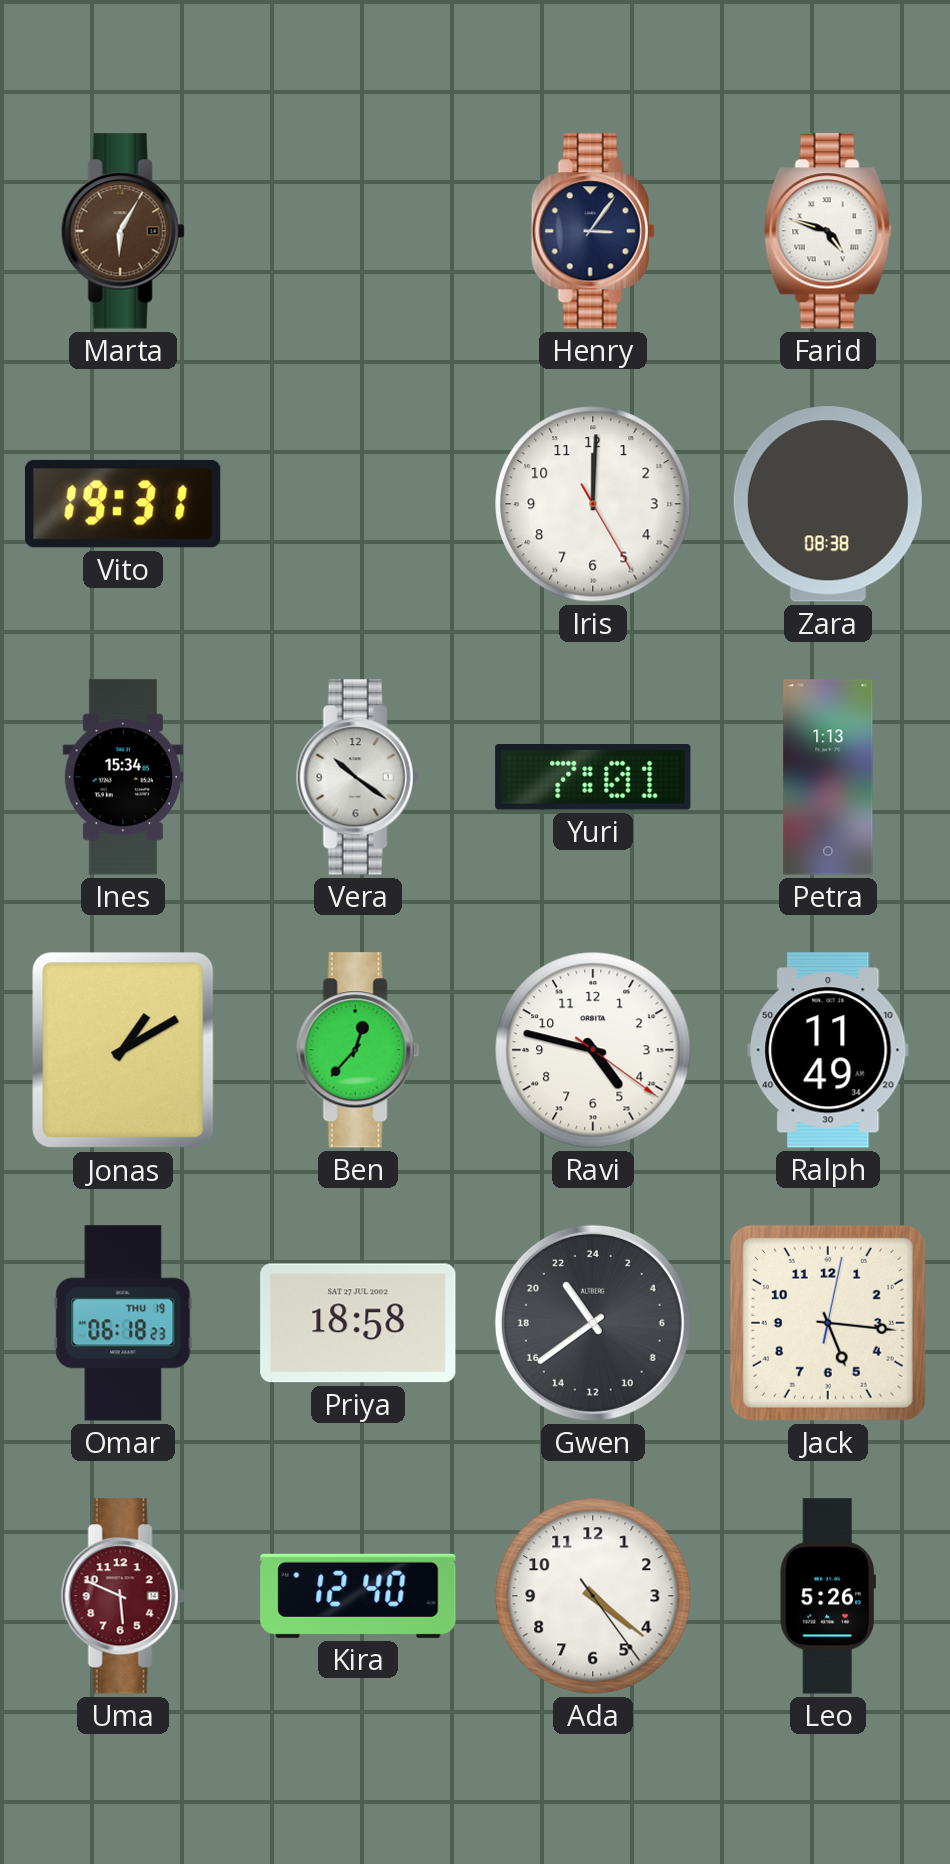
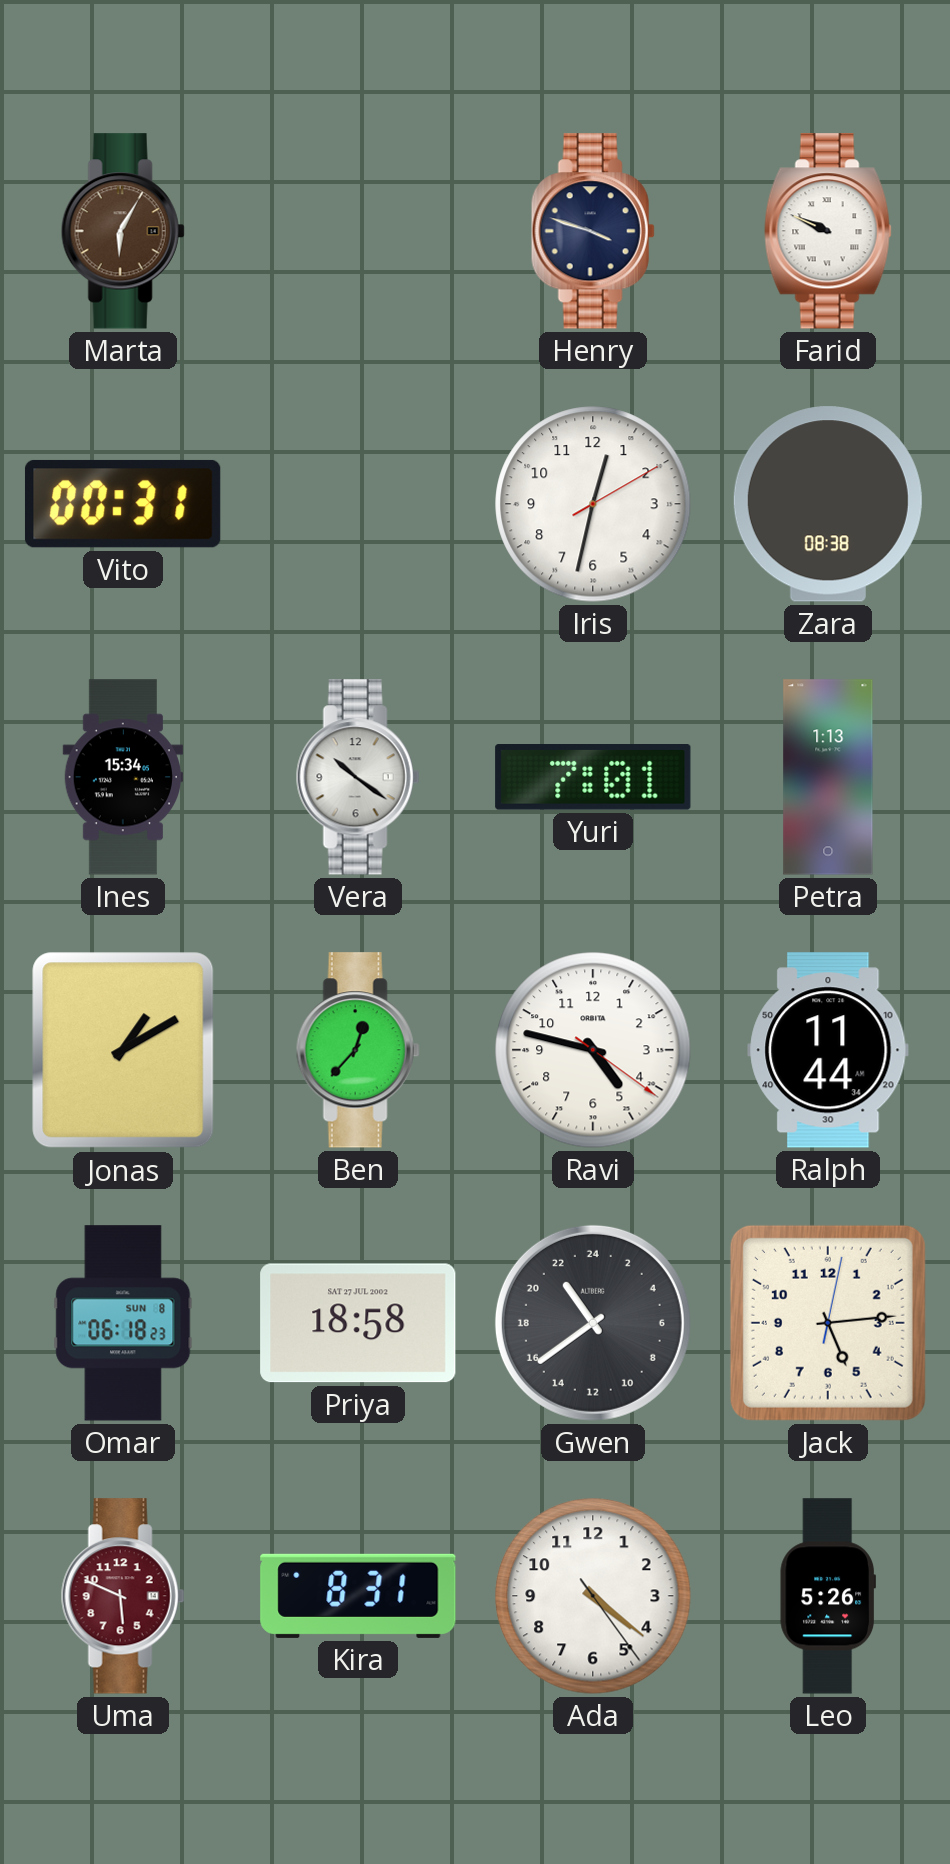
Henry: 3:06 -> 3:48
Farid: 4:48 -> 9:49
Vito: 19:31 -> 00:31
Iris: 12:00 -> 12:32
Ralph: 11:49 -> 11:44
Omar date: THU 19 -> SUN 8
Jack: 5:16 -> 5:14
Kira: 12:40 -> 8:31
